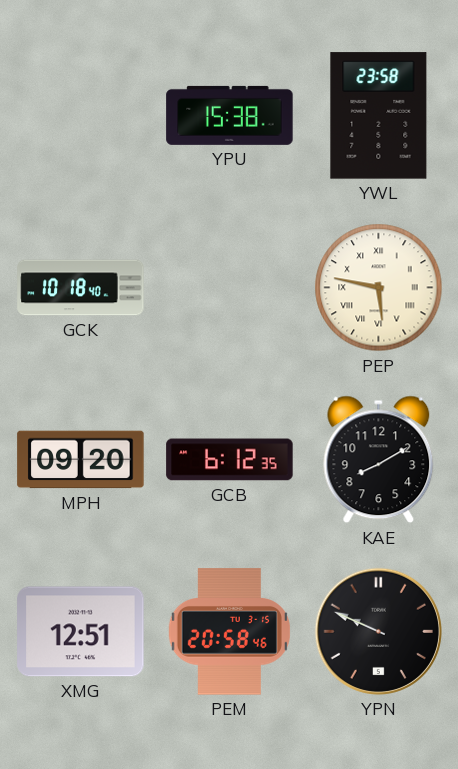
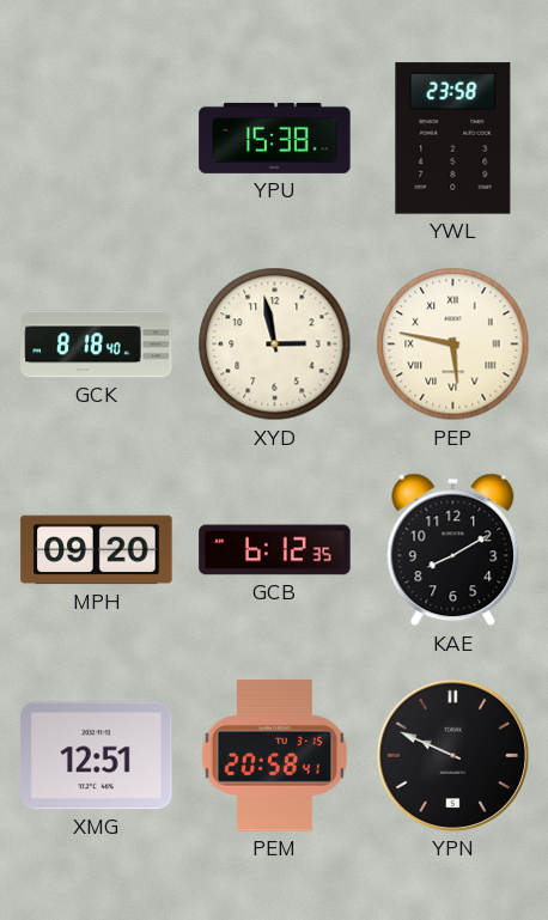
GCK: 10:18 -> 8:18
XYD: none -> 2:58
PEM: 20:58:46 -> 20:58:41
